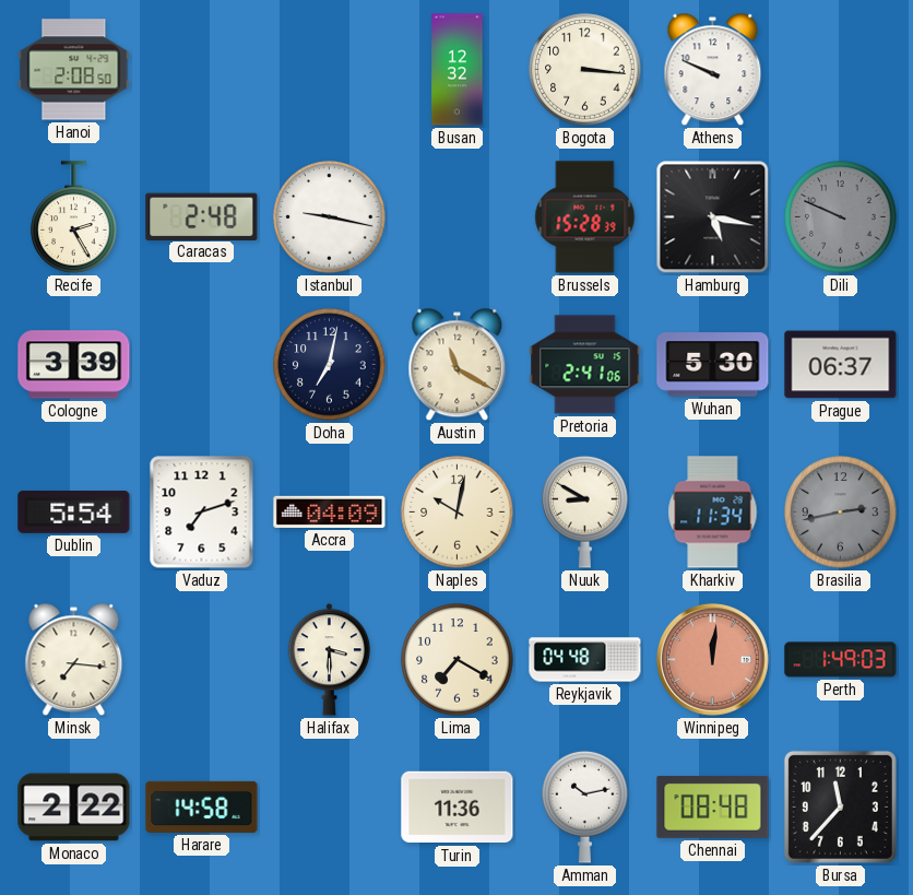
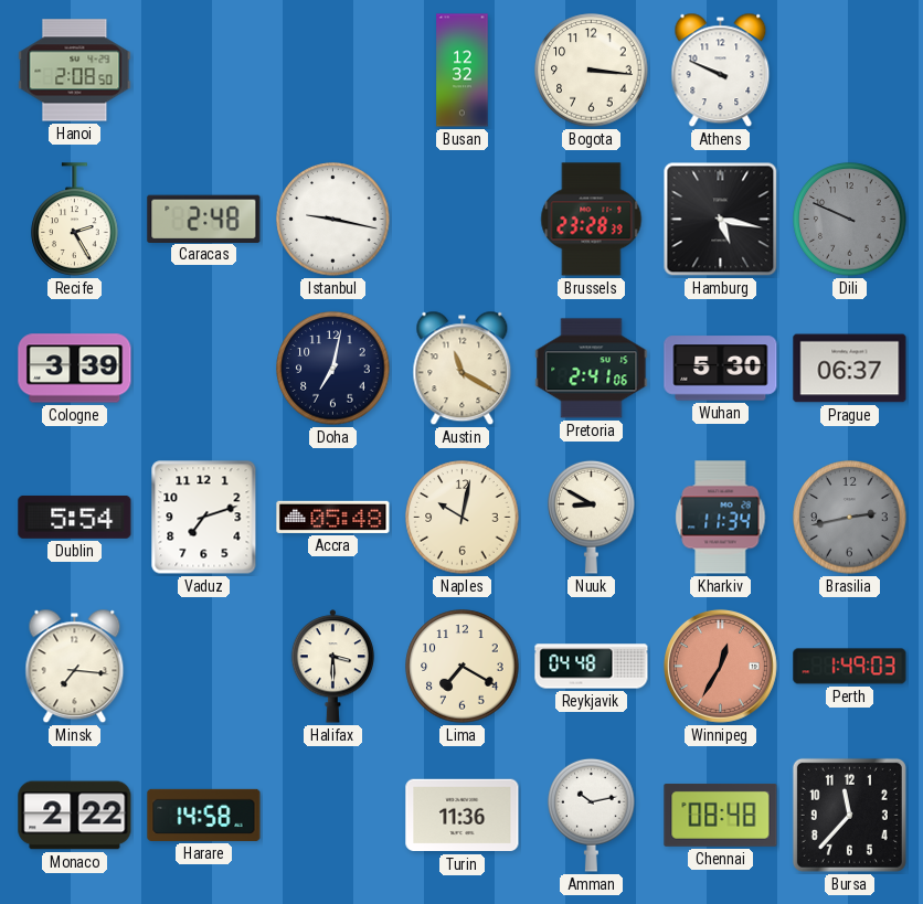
Brussels: 15:28 -> 23:28
Accra: 04:09 -> 05:48
Winnipeg: 12:01 -> 12:35
